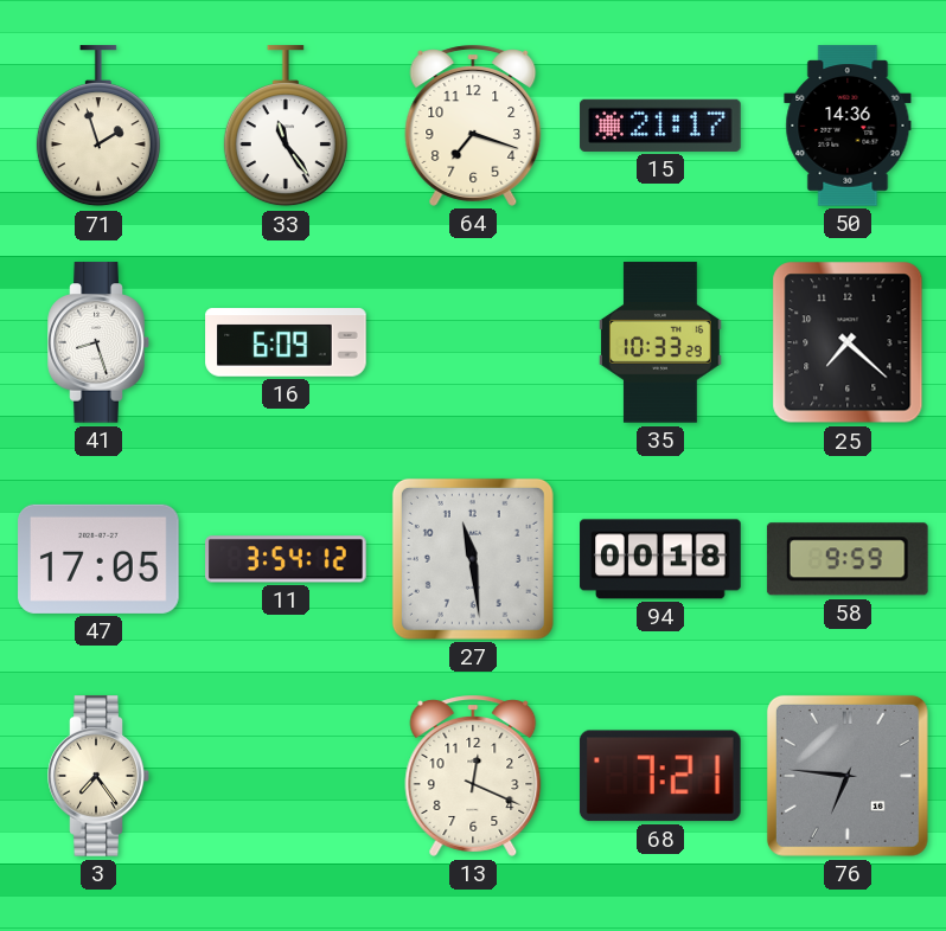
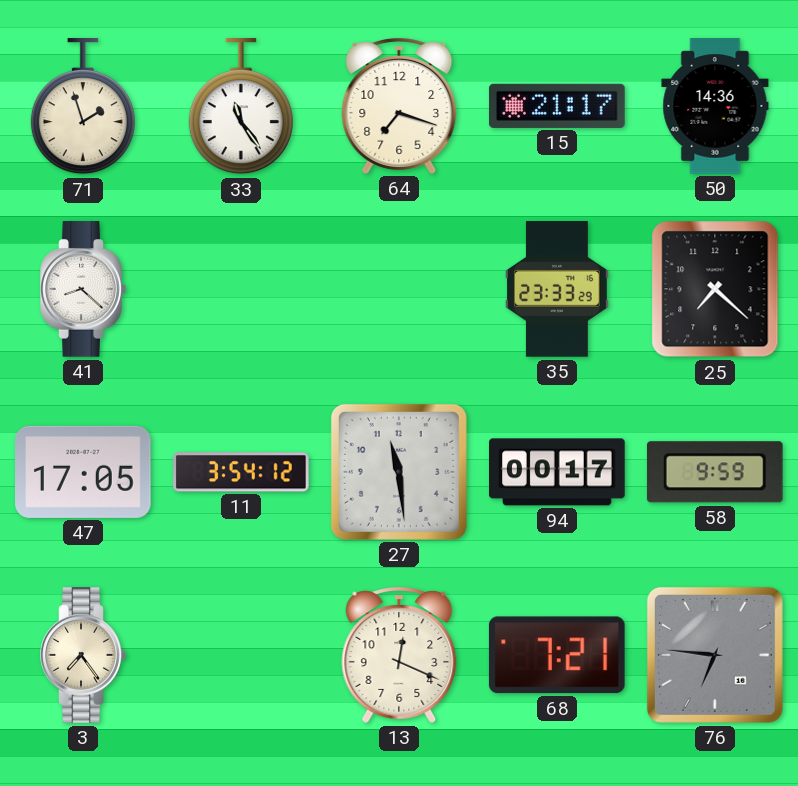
41: 8:27 -> 8:22
16: 6:09 -> none
35: 10:33 -> 23:33
94: 00:18 -> 00:17
